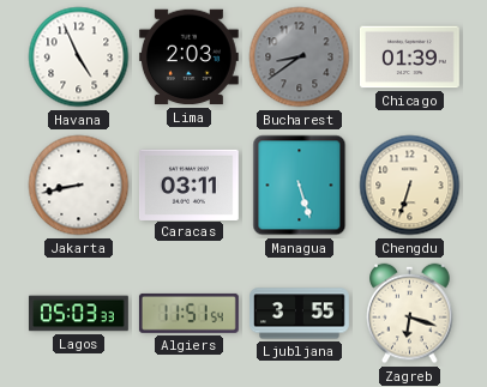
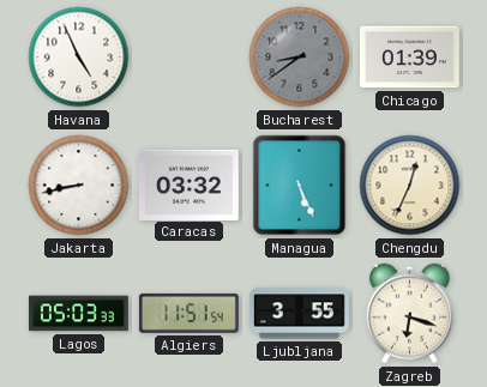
Lima: 2:03 -> none
Caracas: 03:11 -> 03:32
Managua: 5:27 -> 5:26
Chengdu: 6:33 -> 12:34
